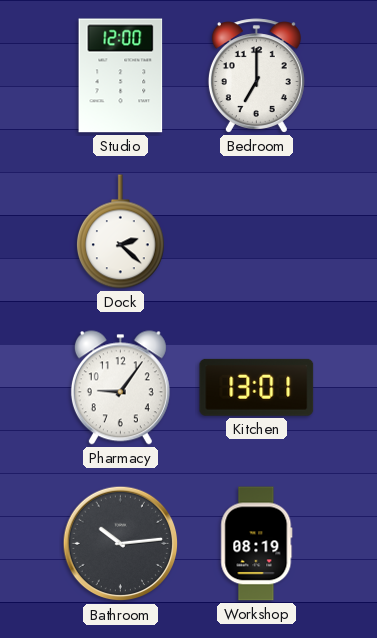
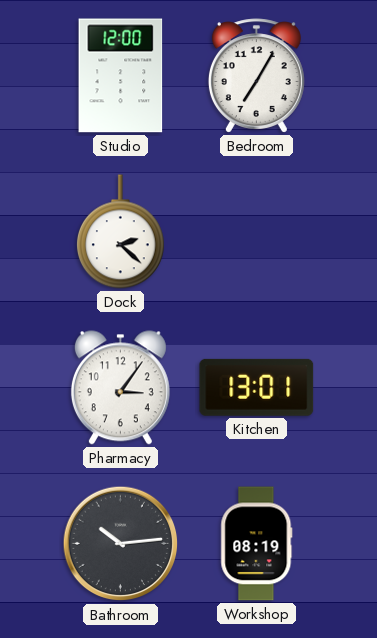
Bedroom: 7:00 -> 7:05
Pharmacy: 9:06 -> 3:06
